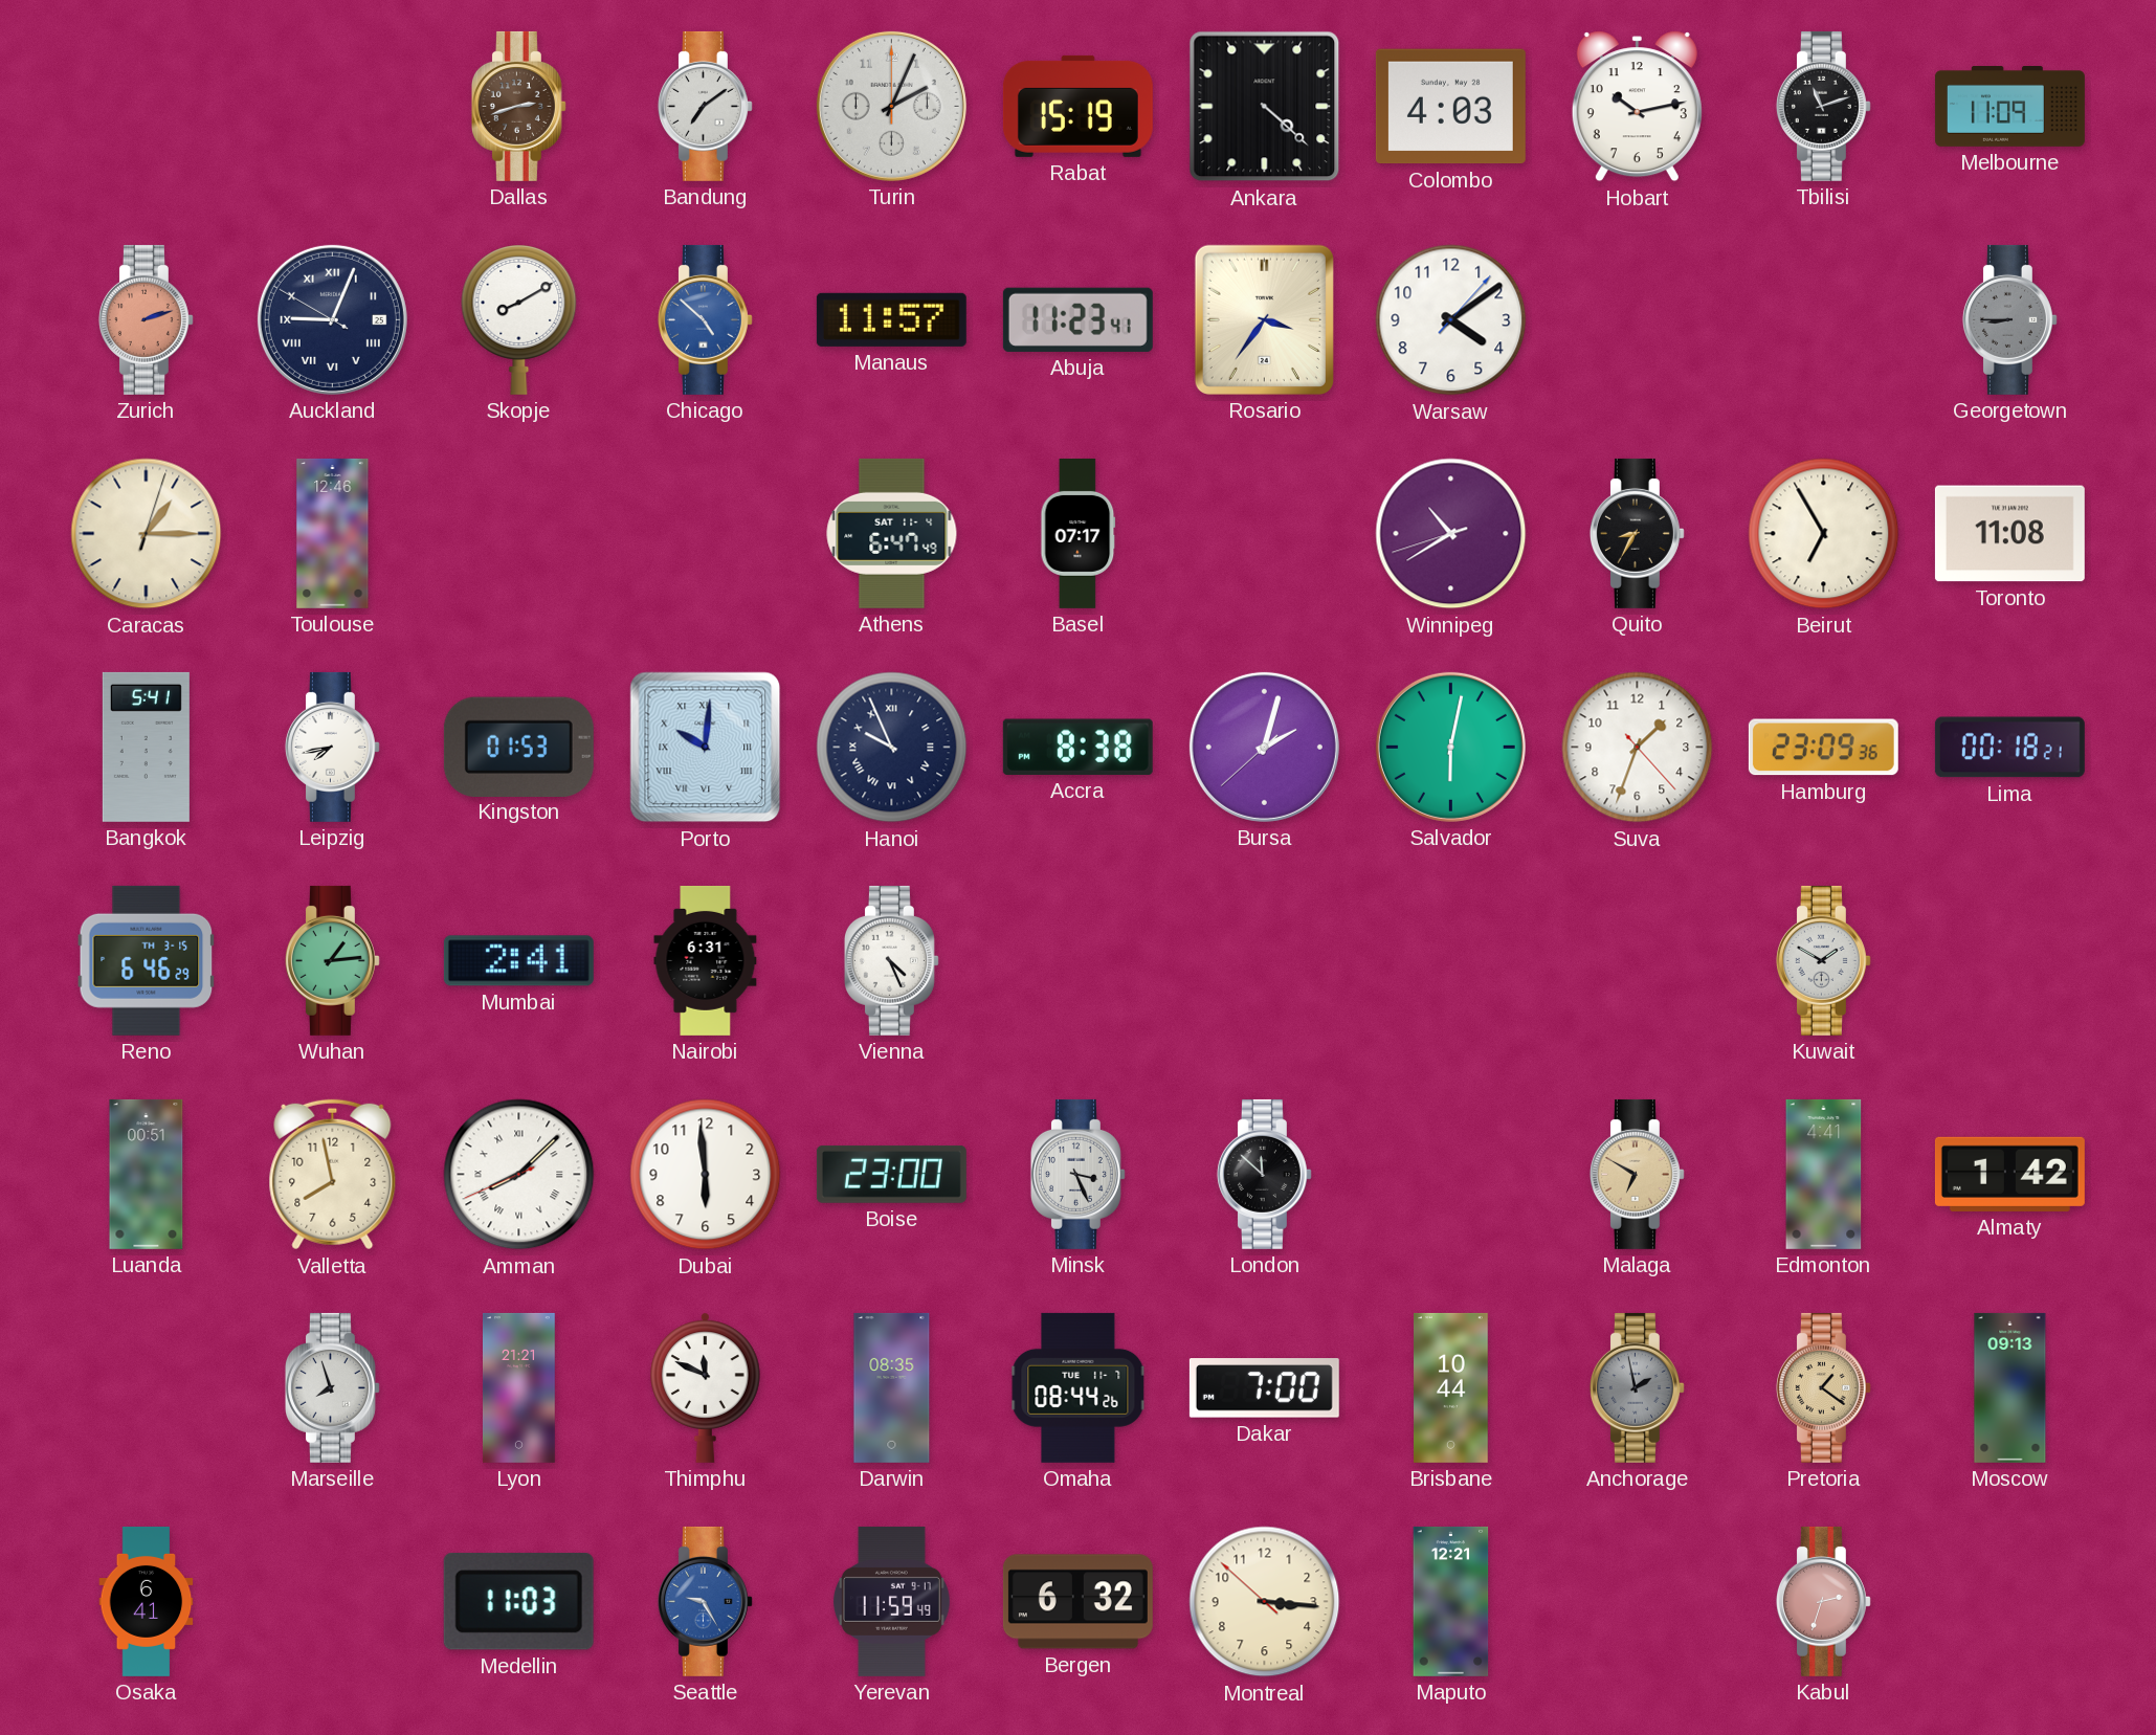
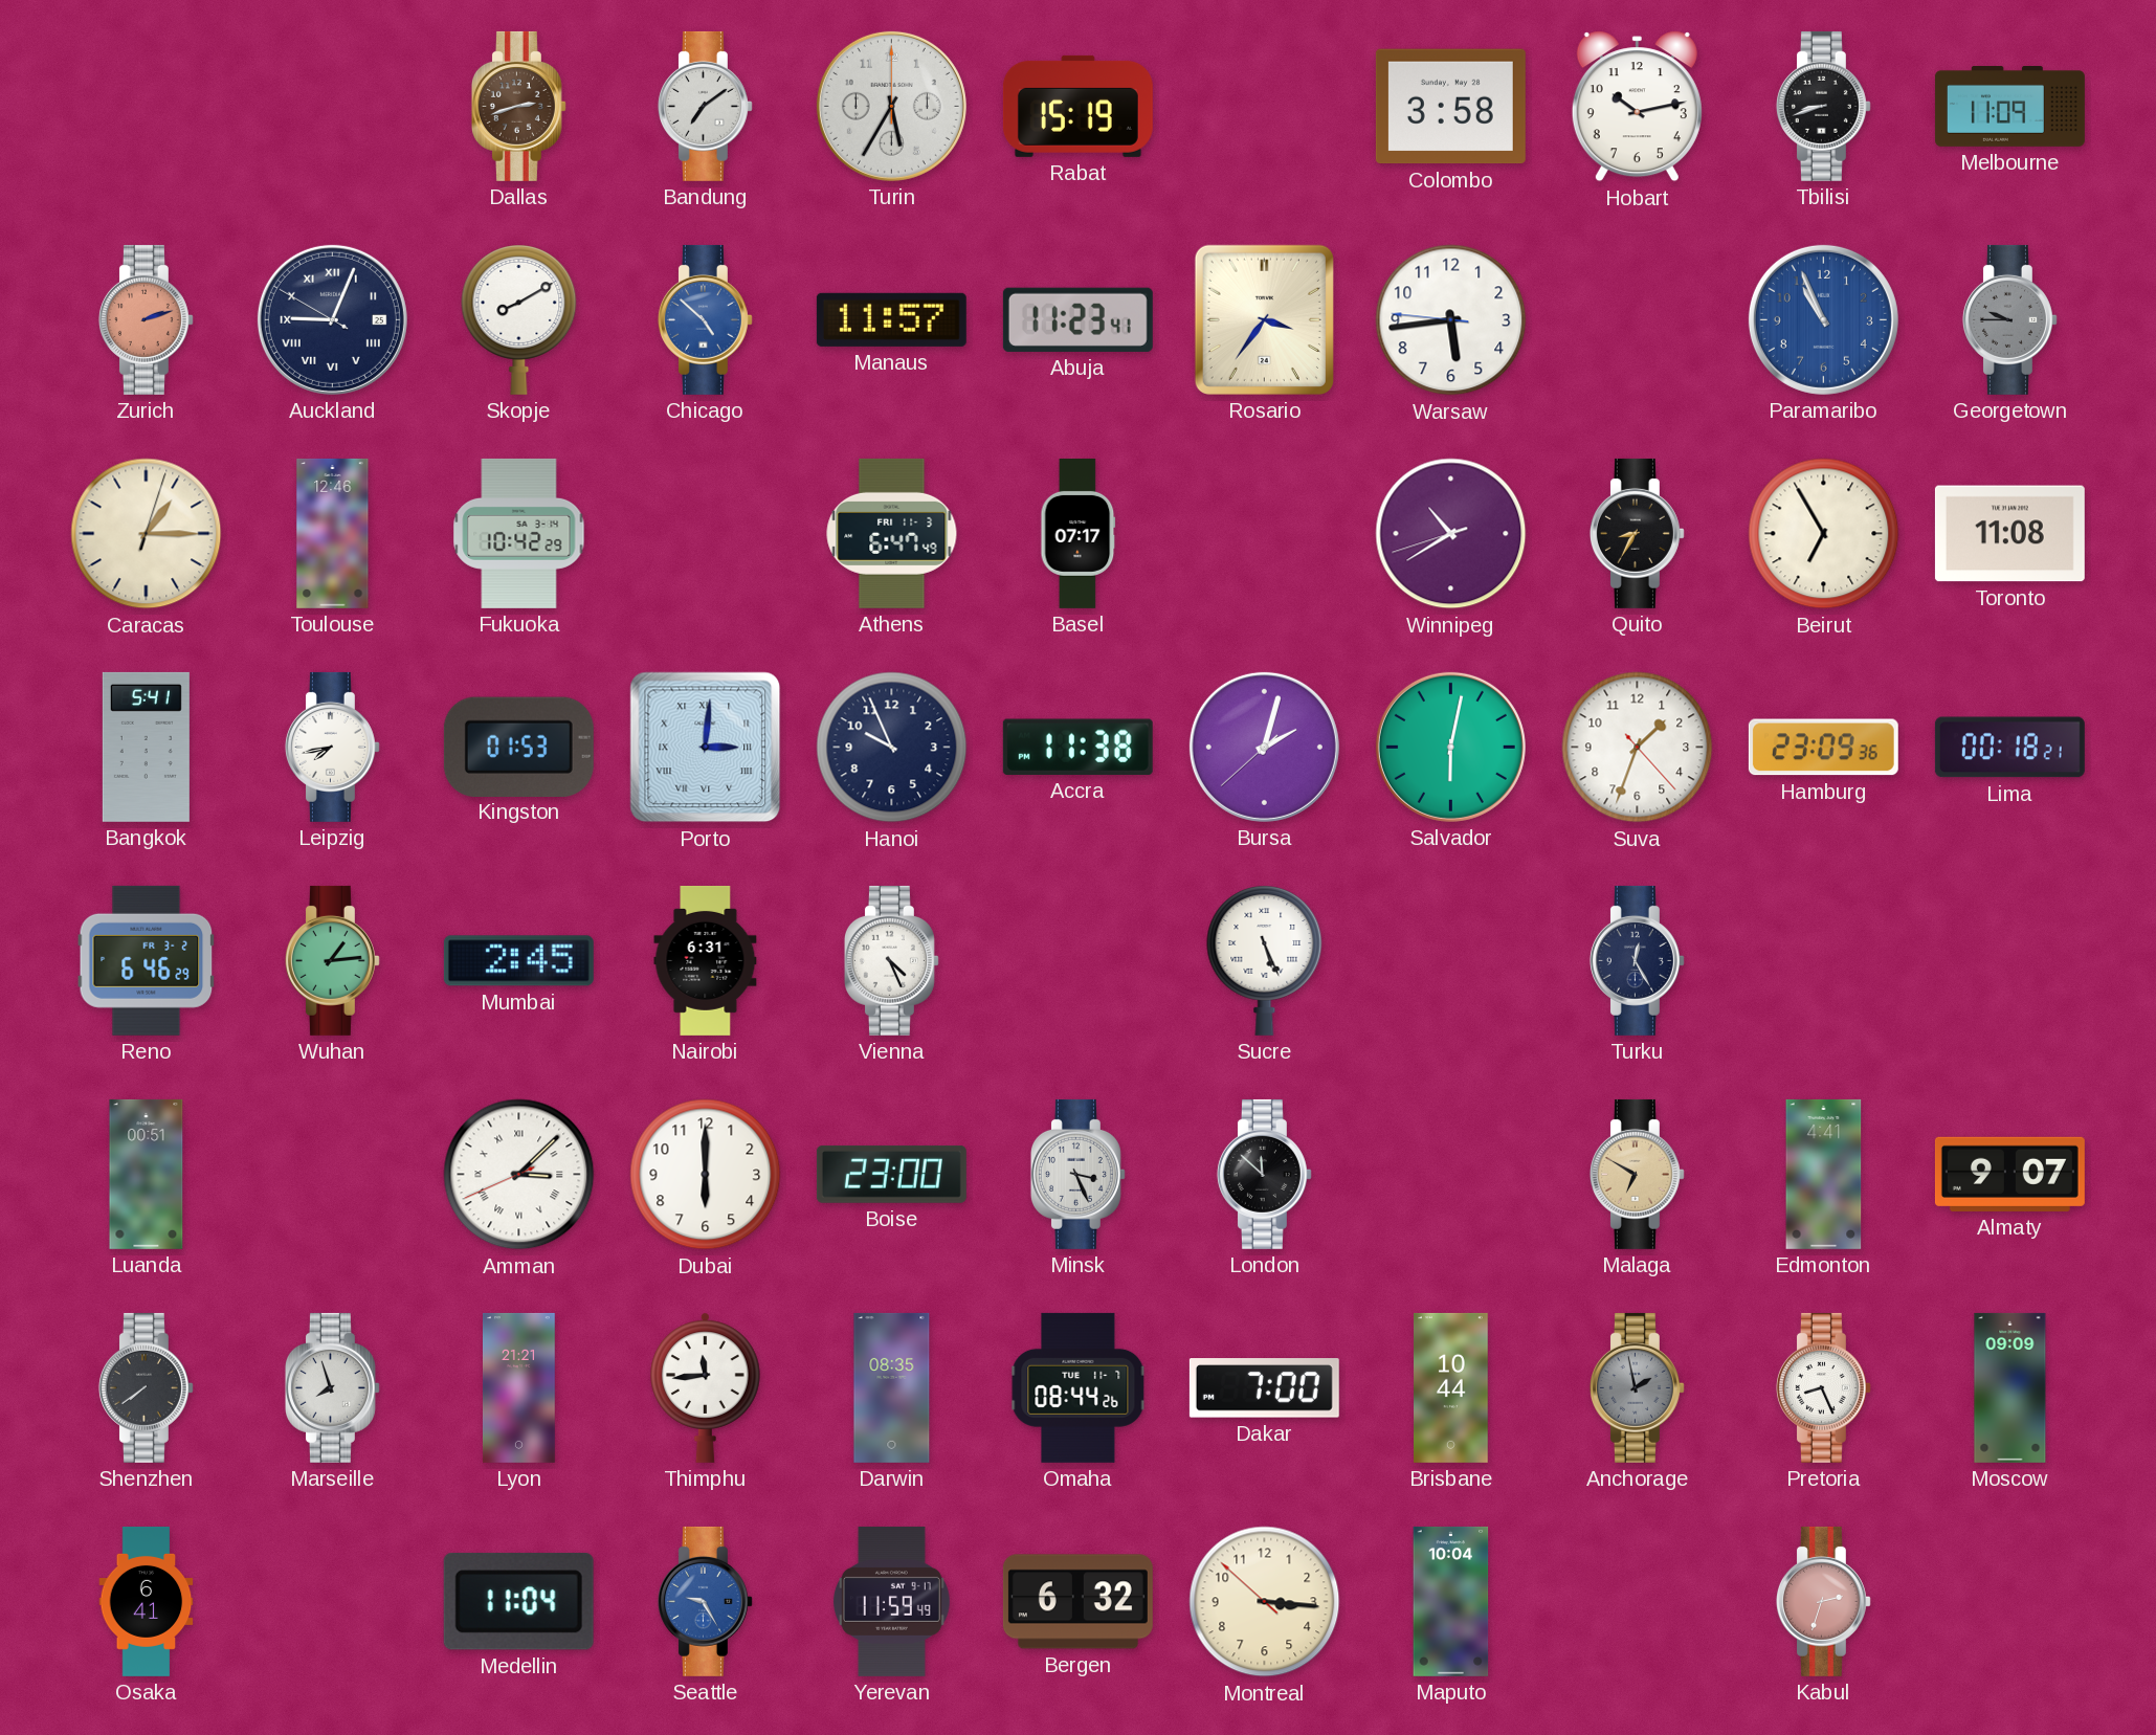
Turin: 2:04 -> 5:35
Ankara: 4:22 -> none
Colombo: 4:03 -> 3:58
Tbilisi: 11:12 -> 8:42
Warsaw: 4:09 -> 5:43
Paramaribo: none -> 10:56
Georgetown: 8:45 -> 9:45
Fukuoka: none -> 10:42
Athens date: SAT 11-4 -> FRI 11-3
Porto: 10:01 -> 3:01
Hanoi numerals: Roman -> Arabic
Accra: 8:38 -> 11:38
Reno date: TH 3-15 -> FR 3-2
Mumbai: 2:41 -> 2:45
Sucre: none -> 5:26
Turku: none -> 12:25
Kuwait: 1:50 -> none
Valletta: 7:58 -> none
Amman: 8:07 -> 3:07
Dubai: 5:59 -> 6:00
Almaty: 1:42 -> 9:07
Shenzhen: none -> 7:39
Thimphu: 11:49 -> 11:44
Pretoria: 1:21 -> 8:26
Pretoria dial: champagne -> white
Moscow: 09:13 -> 09:09
Medellin: 11:03 -> 11:04
Maputo: 12:21 -> 10:04
